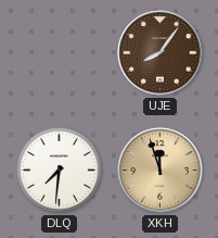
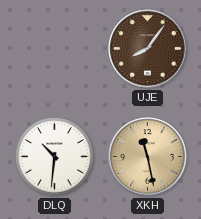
DLQ: 7:31 -> 10:31
XKH: 11:57 -> 11:28
